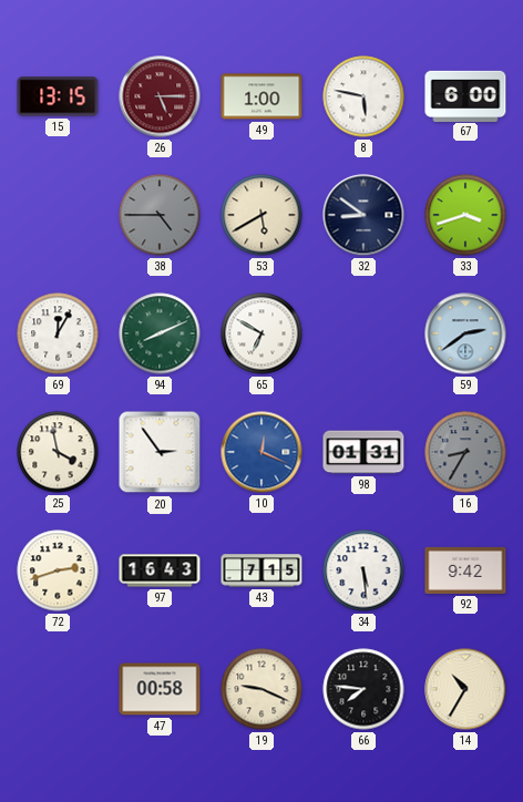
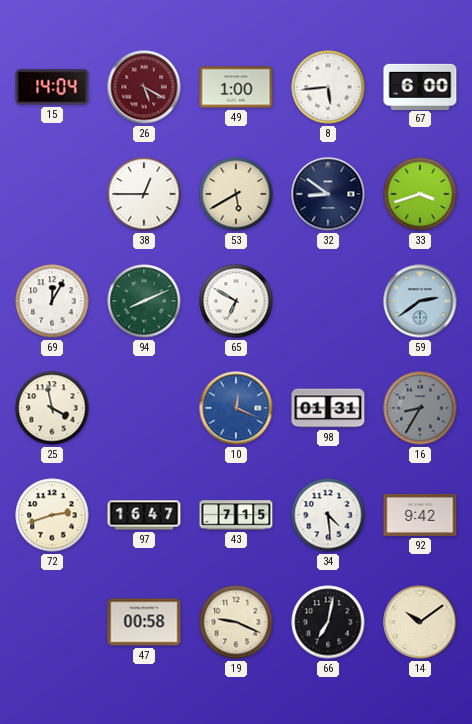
15: 13:15 -> 14:04
26: 5:15 -> 5:20
8: 5:47 -> 5:44
38: 4:45 -> 12:45
38 dial: grey -> white
20: 2:54 -> none
97: 16:43 -> 16:47
34: 5:29 -> 4:29
66: 7:46 -> 7:02
14: 10:35 -> 10:09
